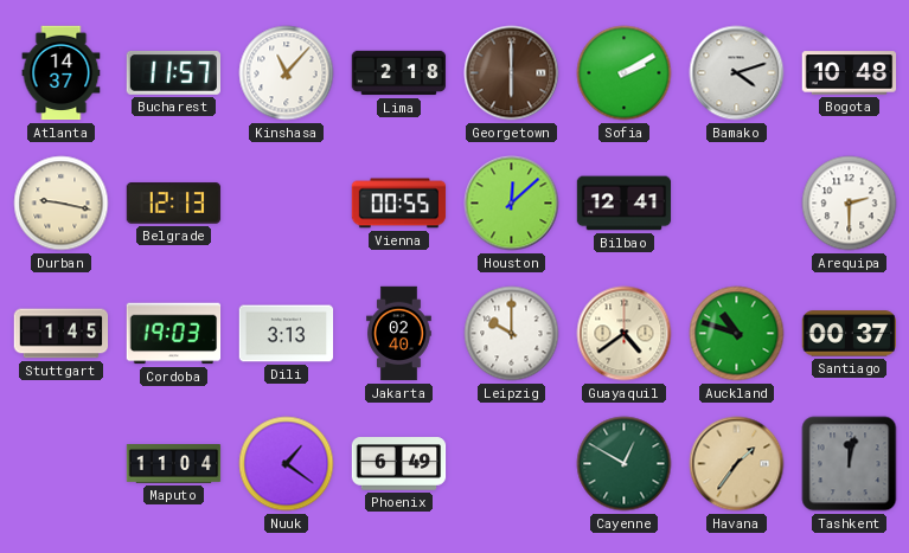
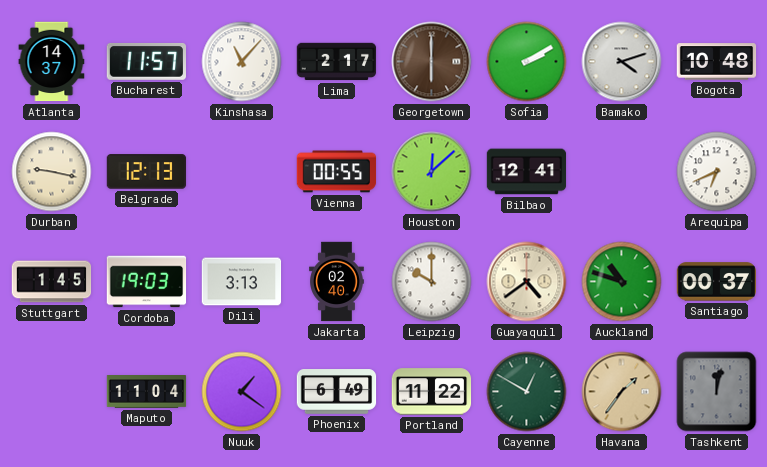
Lima: 2:18 -> 2:17
Arequipa: 2:30 -> 6:41
Portland: none -> 11:22
